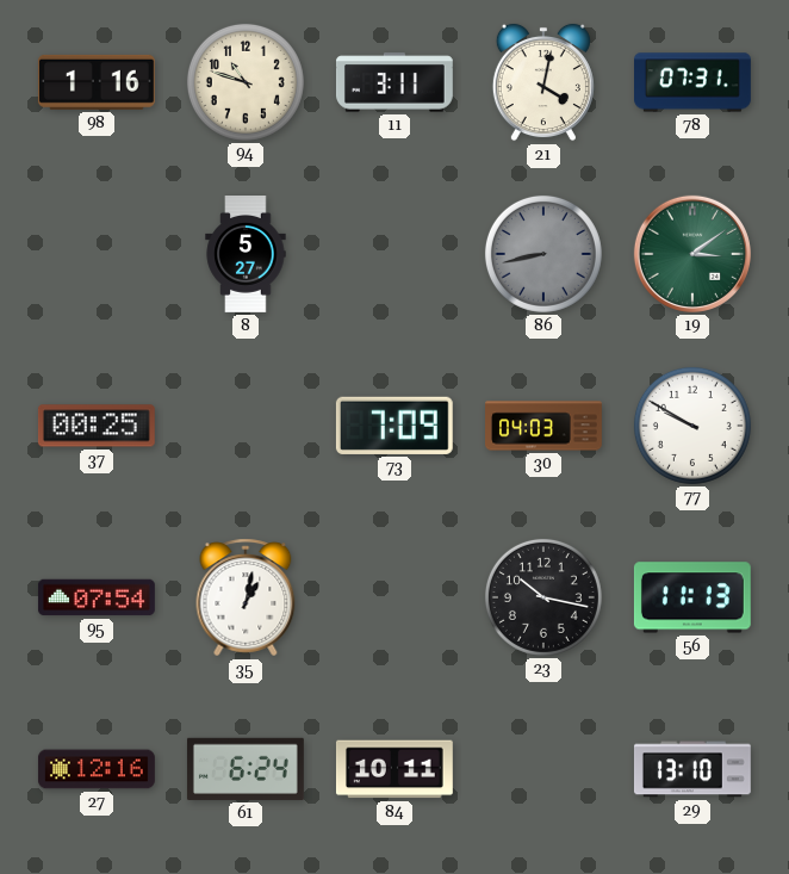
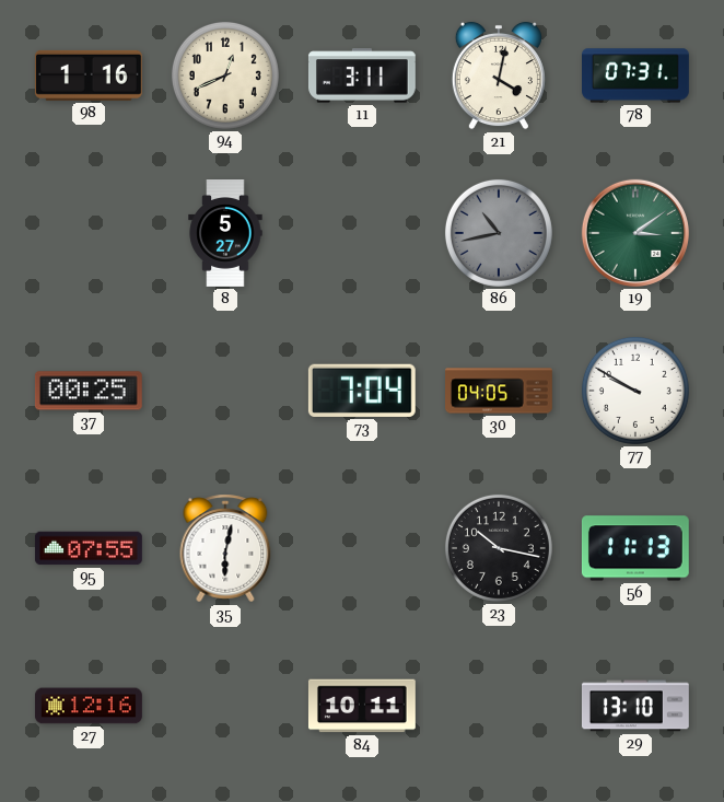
94: 10:48 -> 12:41
86: 8:43 -> 10:43
73: 7:09 -> 7:04
30: 04:03 -> 04:05
95: 07:54 -> 07:55
35: 1:02 -> 6:02
61: 6:24 -> none
